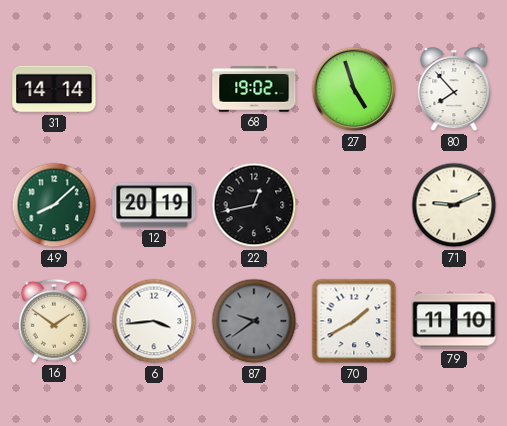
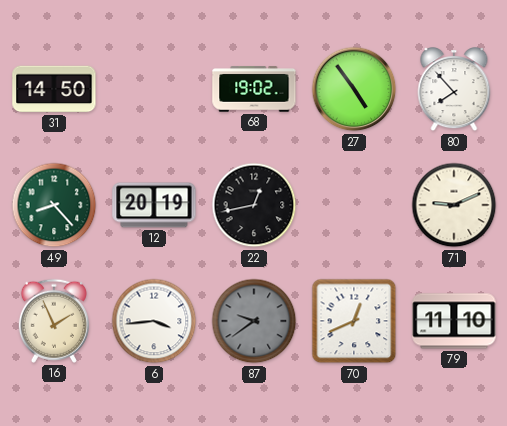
31: 14:14 -> 14:50
27: 4:57 -> 4:54
49: 8:08 -> 8:23
16: 1:51 -> 1:56
70: 1:40 -> 12:41
